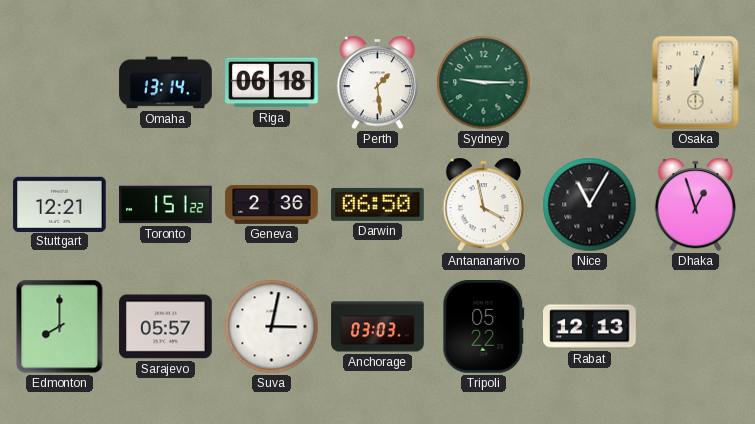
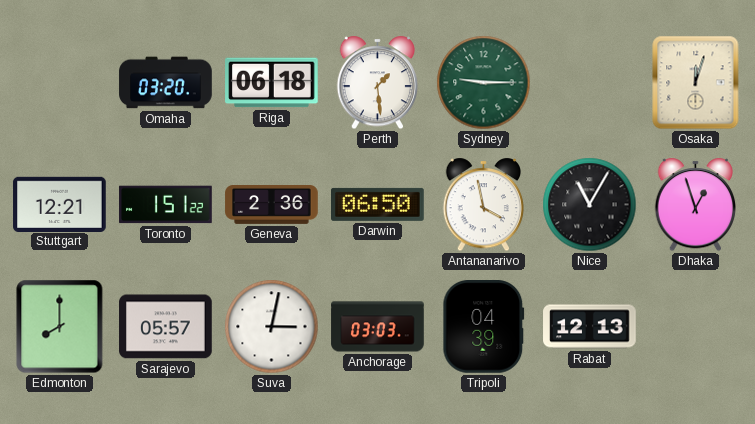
Omaha: 13:14 -> 03:20
Tripoli: 05:22 -> 04:39
